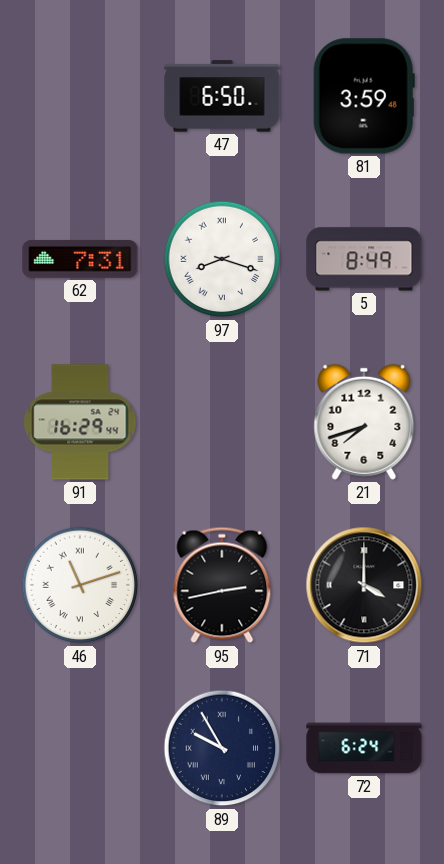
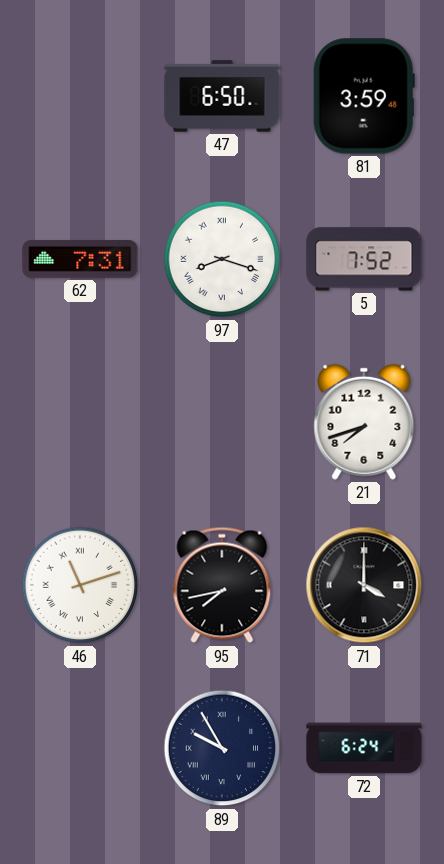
5: 8:49 -> 7:52
91: 16:29 -> none
95: 2:43 -> 7:43
